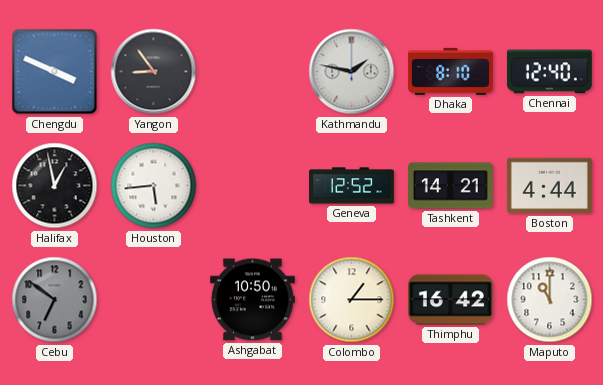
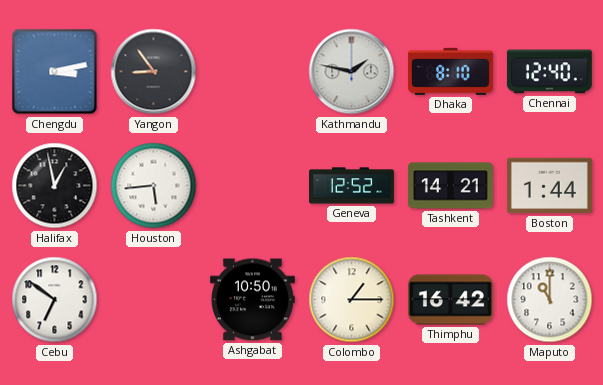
Chengdu: 3:49 -> 3:13
Boston: 4:44 -> 1:44
Cebu dial: grey -> white
